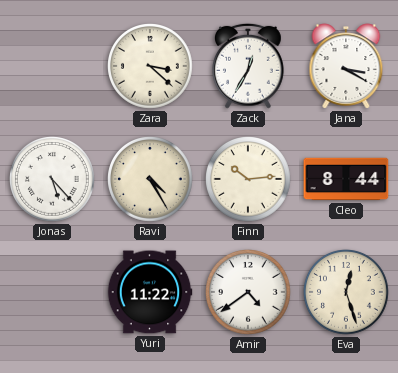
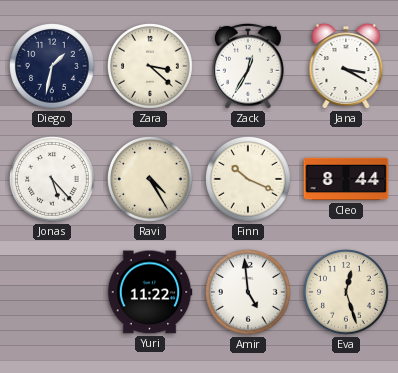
Diego: none -> 1:32
Finn: 10:14 -> 10:19
Amir: 4:39 -> 4:59
